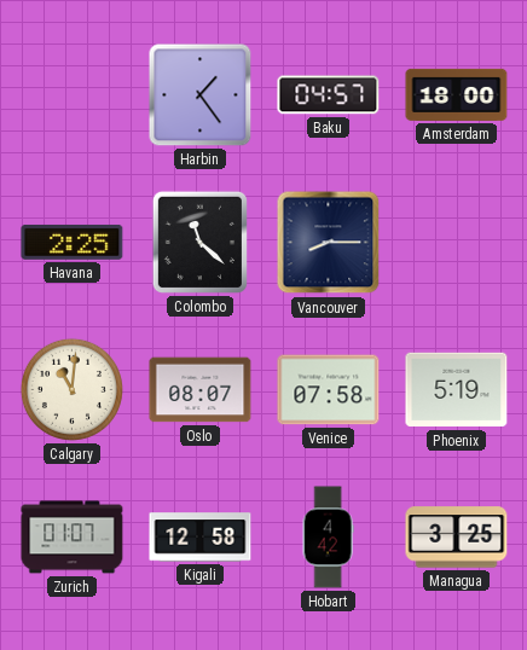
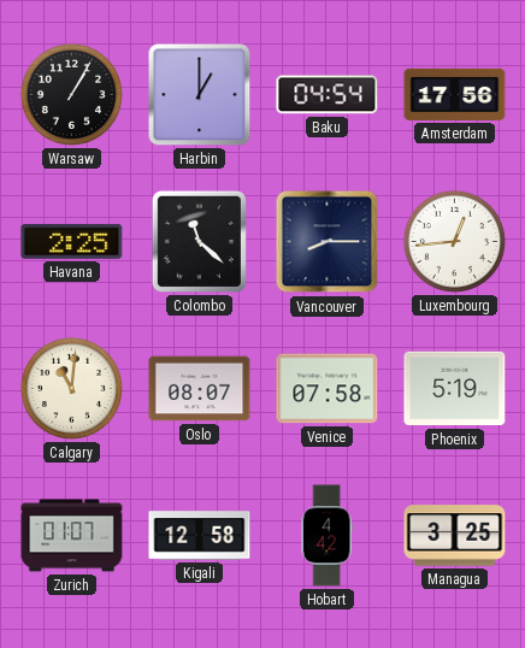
Warsaw: none -> 1:05
Harbin: 1:24 -> 1:00
Baku: 04:57 -> 04:54
Amsterdam: 18:00 -> 17:56
Luxembourg: none -> 12:44
